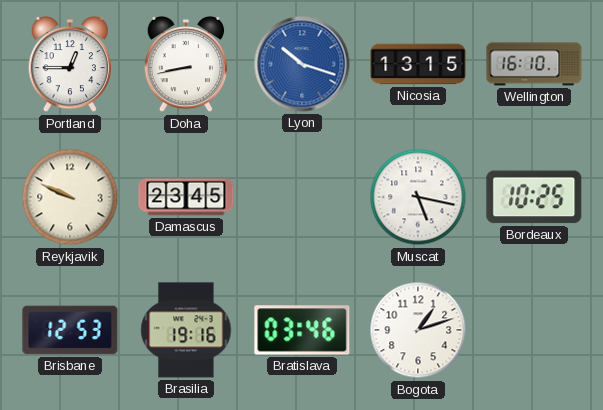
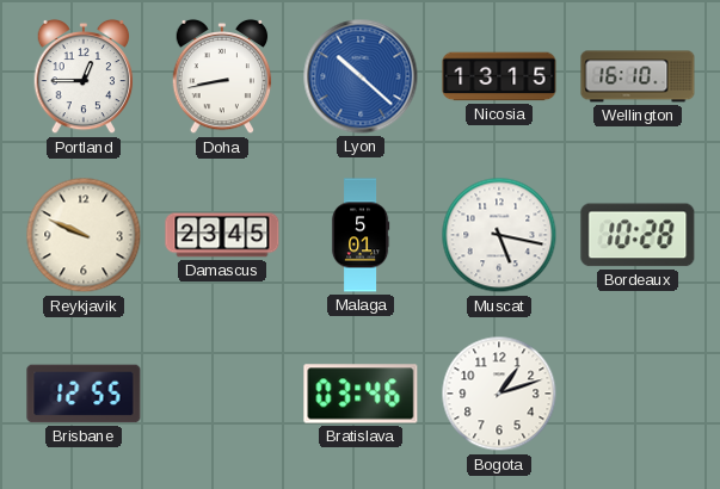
Lyon: 10:18 -> 10:22
Malaga: none -> 5:01
Bordeaux: 10:25 -> 10:28
Brisbane: 12:53 -> 12:55
Brasilia: 19:16 -> none
